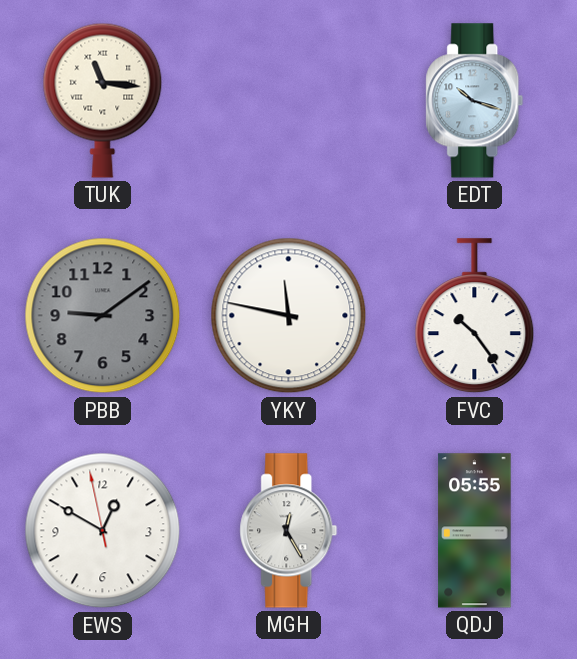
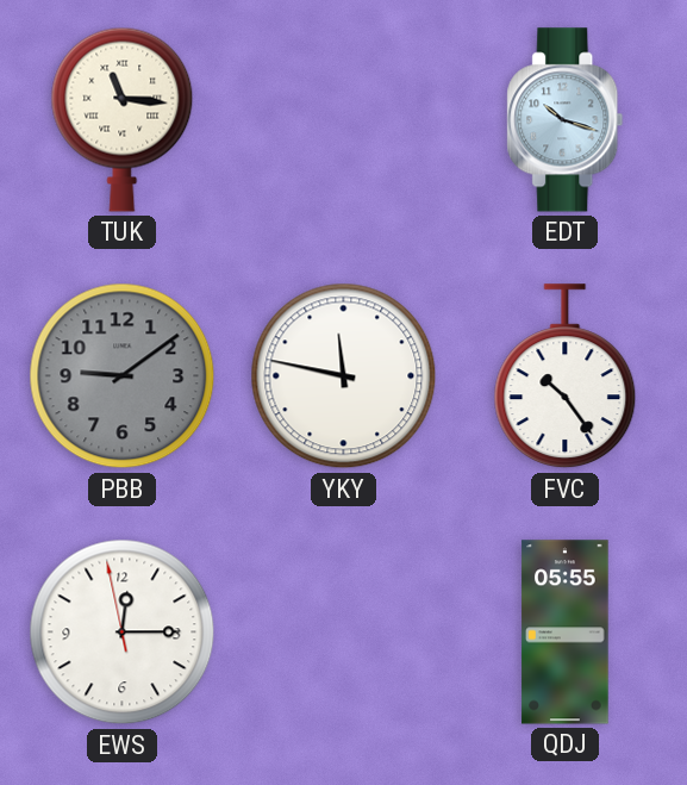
EWS: 12:49 -> 12:14
MGH: 12:25 -> none
